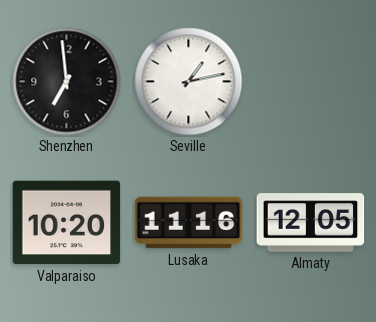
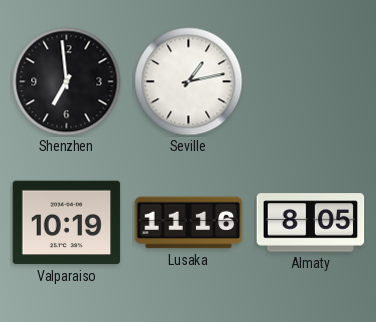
Valparaiso: 10:20 -> 10:19
Almaty: 12:05 -> 8:05
